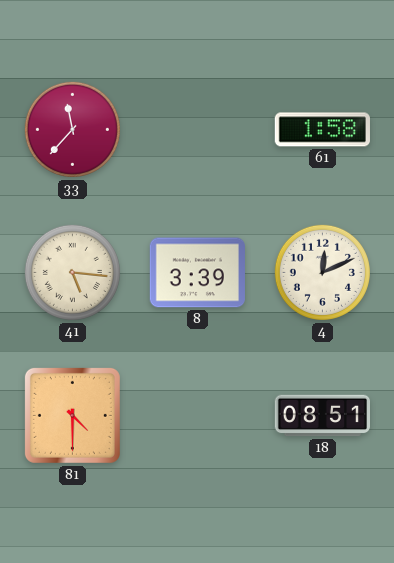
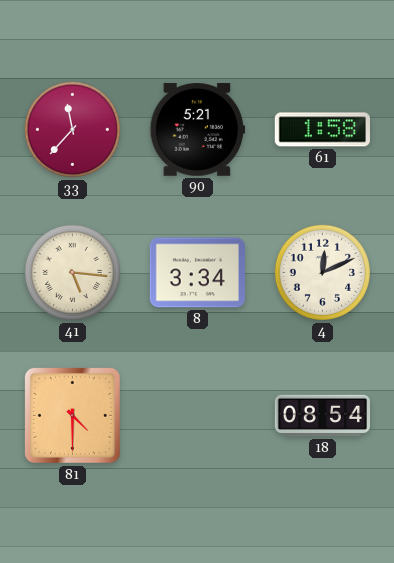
90: none -> 5:21
8: 3:39 -> 3:34
18: 08:51 -> 08:54
